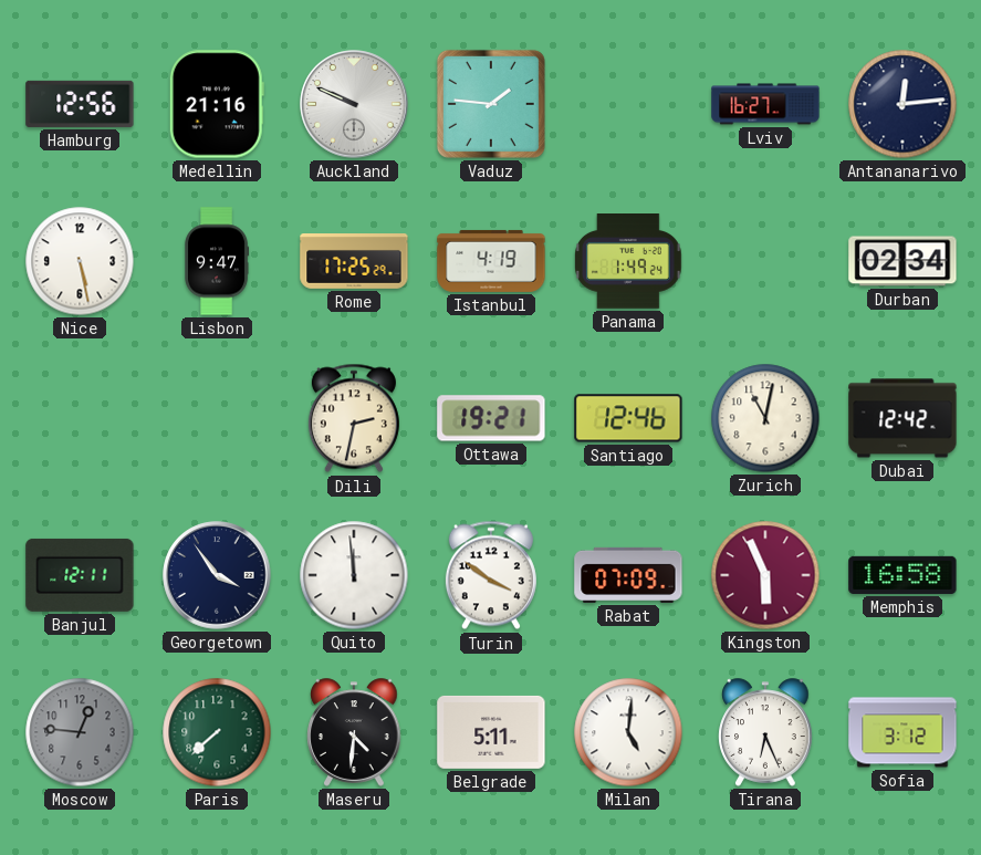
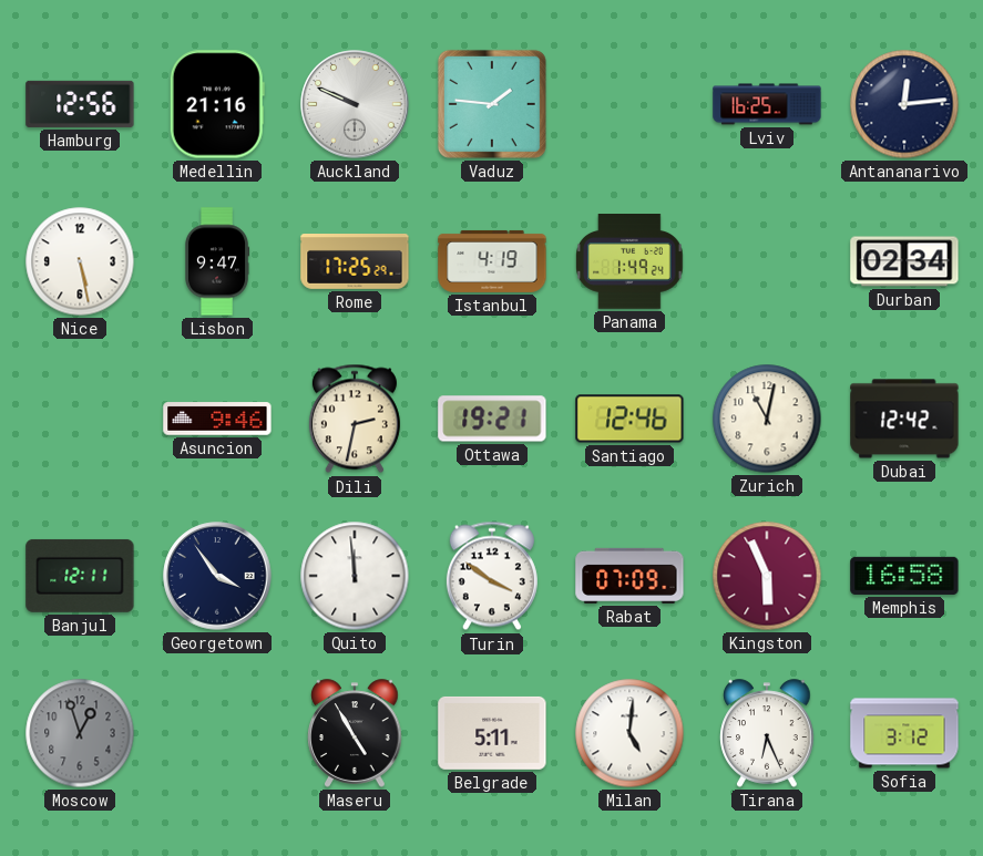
Lviv: 16:27 -> 16:25
Asuncion: none -> 9:46
Moscow: 12:46 -> 12:57
Paris: 7:38 -> none
Maseru: 4:31 -> 4:55
